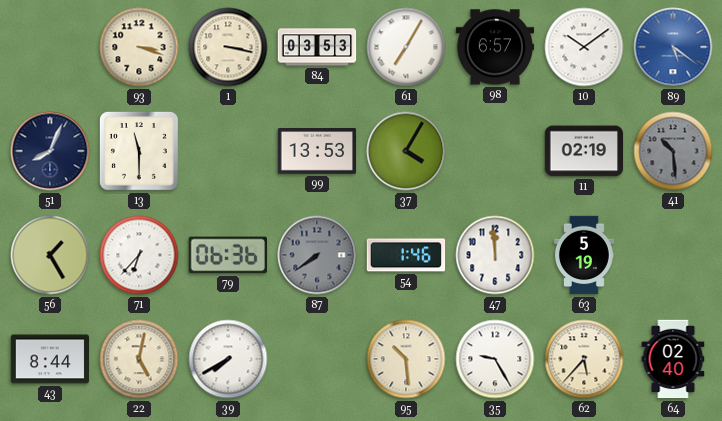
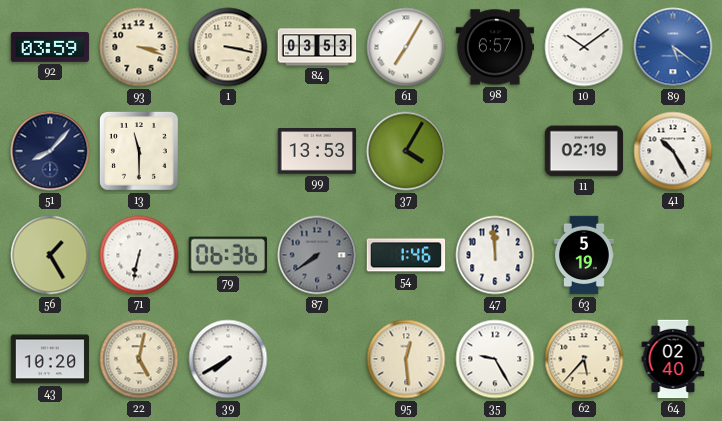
92: none -> 03:59
51: 8:04 -> 8:07
41: 10:29 -> 10:25
41 dial: grey -> white
71: 6:37 -> 6:32
43: 8:44 -> 10:20
95: 10:29 -> 12:29
